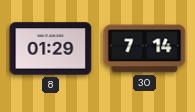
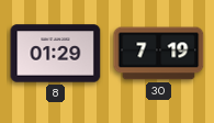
30: 7:14 -> 7:19
